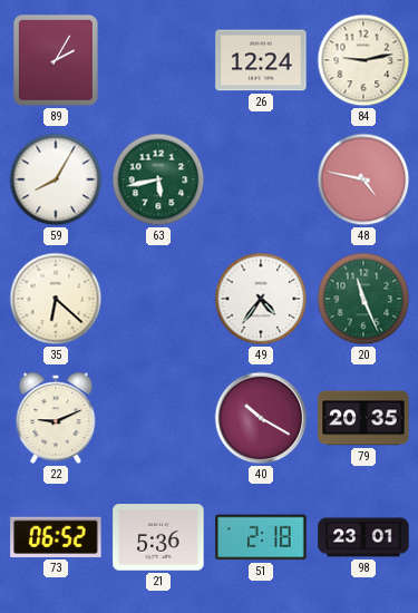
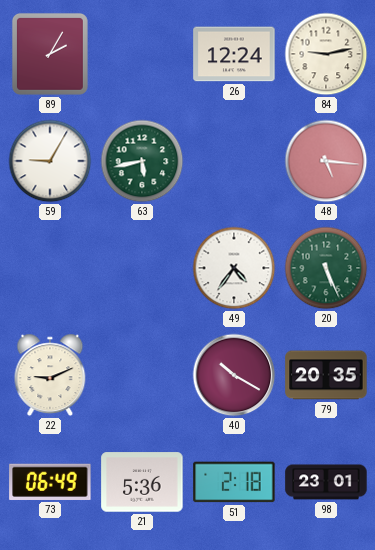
59: 8:05 -> 9:05
48: 4:47 -> 5:16
35: 6:22 -> none
20: 11:26 -> 5:26
73: 06:52 -> 06:49
